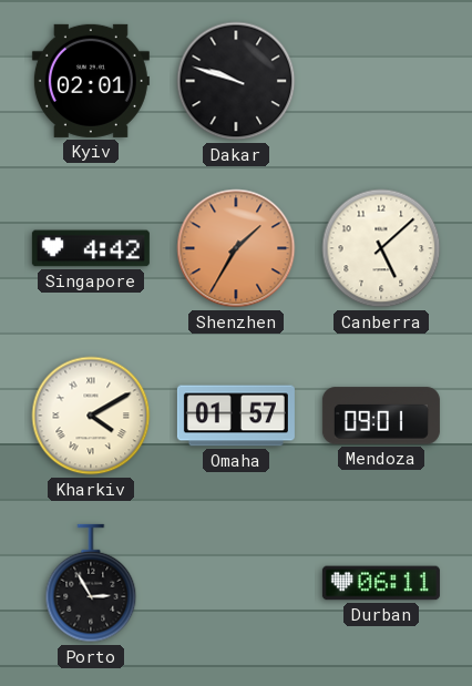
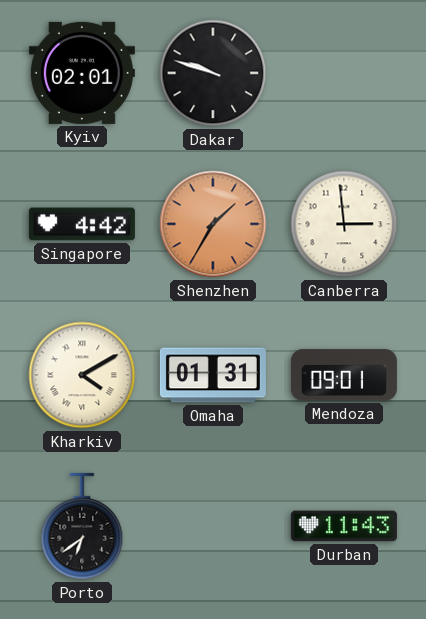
Canberra: 5:08 -> 2:59
Omaha: 01:57 -> 01:31
Porto: 2:55 -> 6:39
Durban: 06:11 -> 11:43
